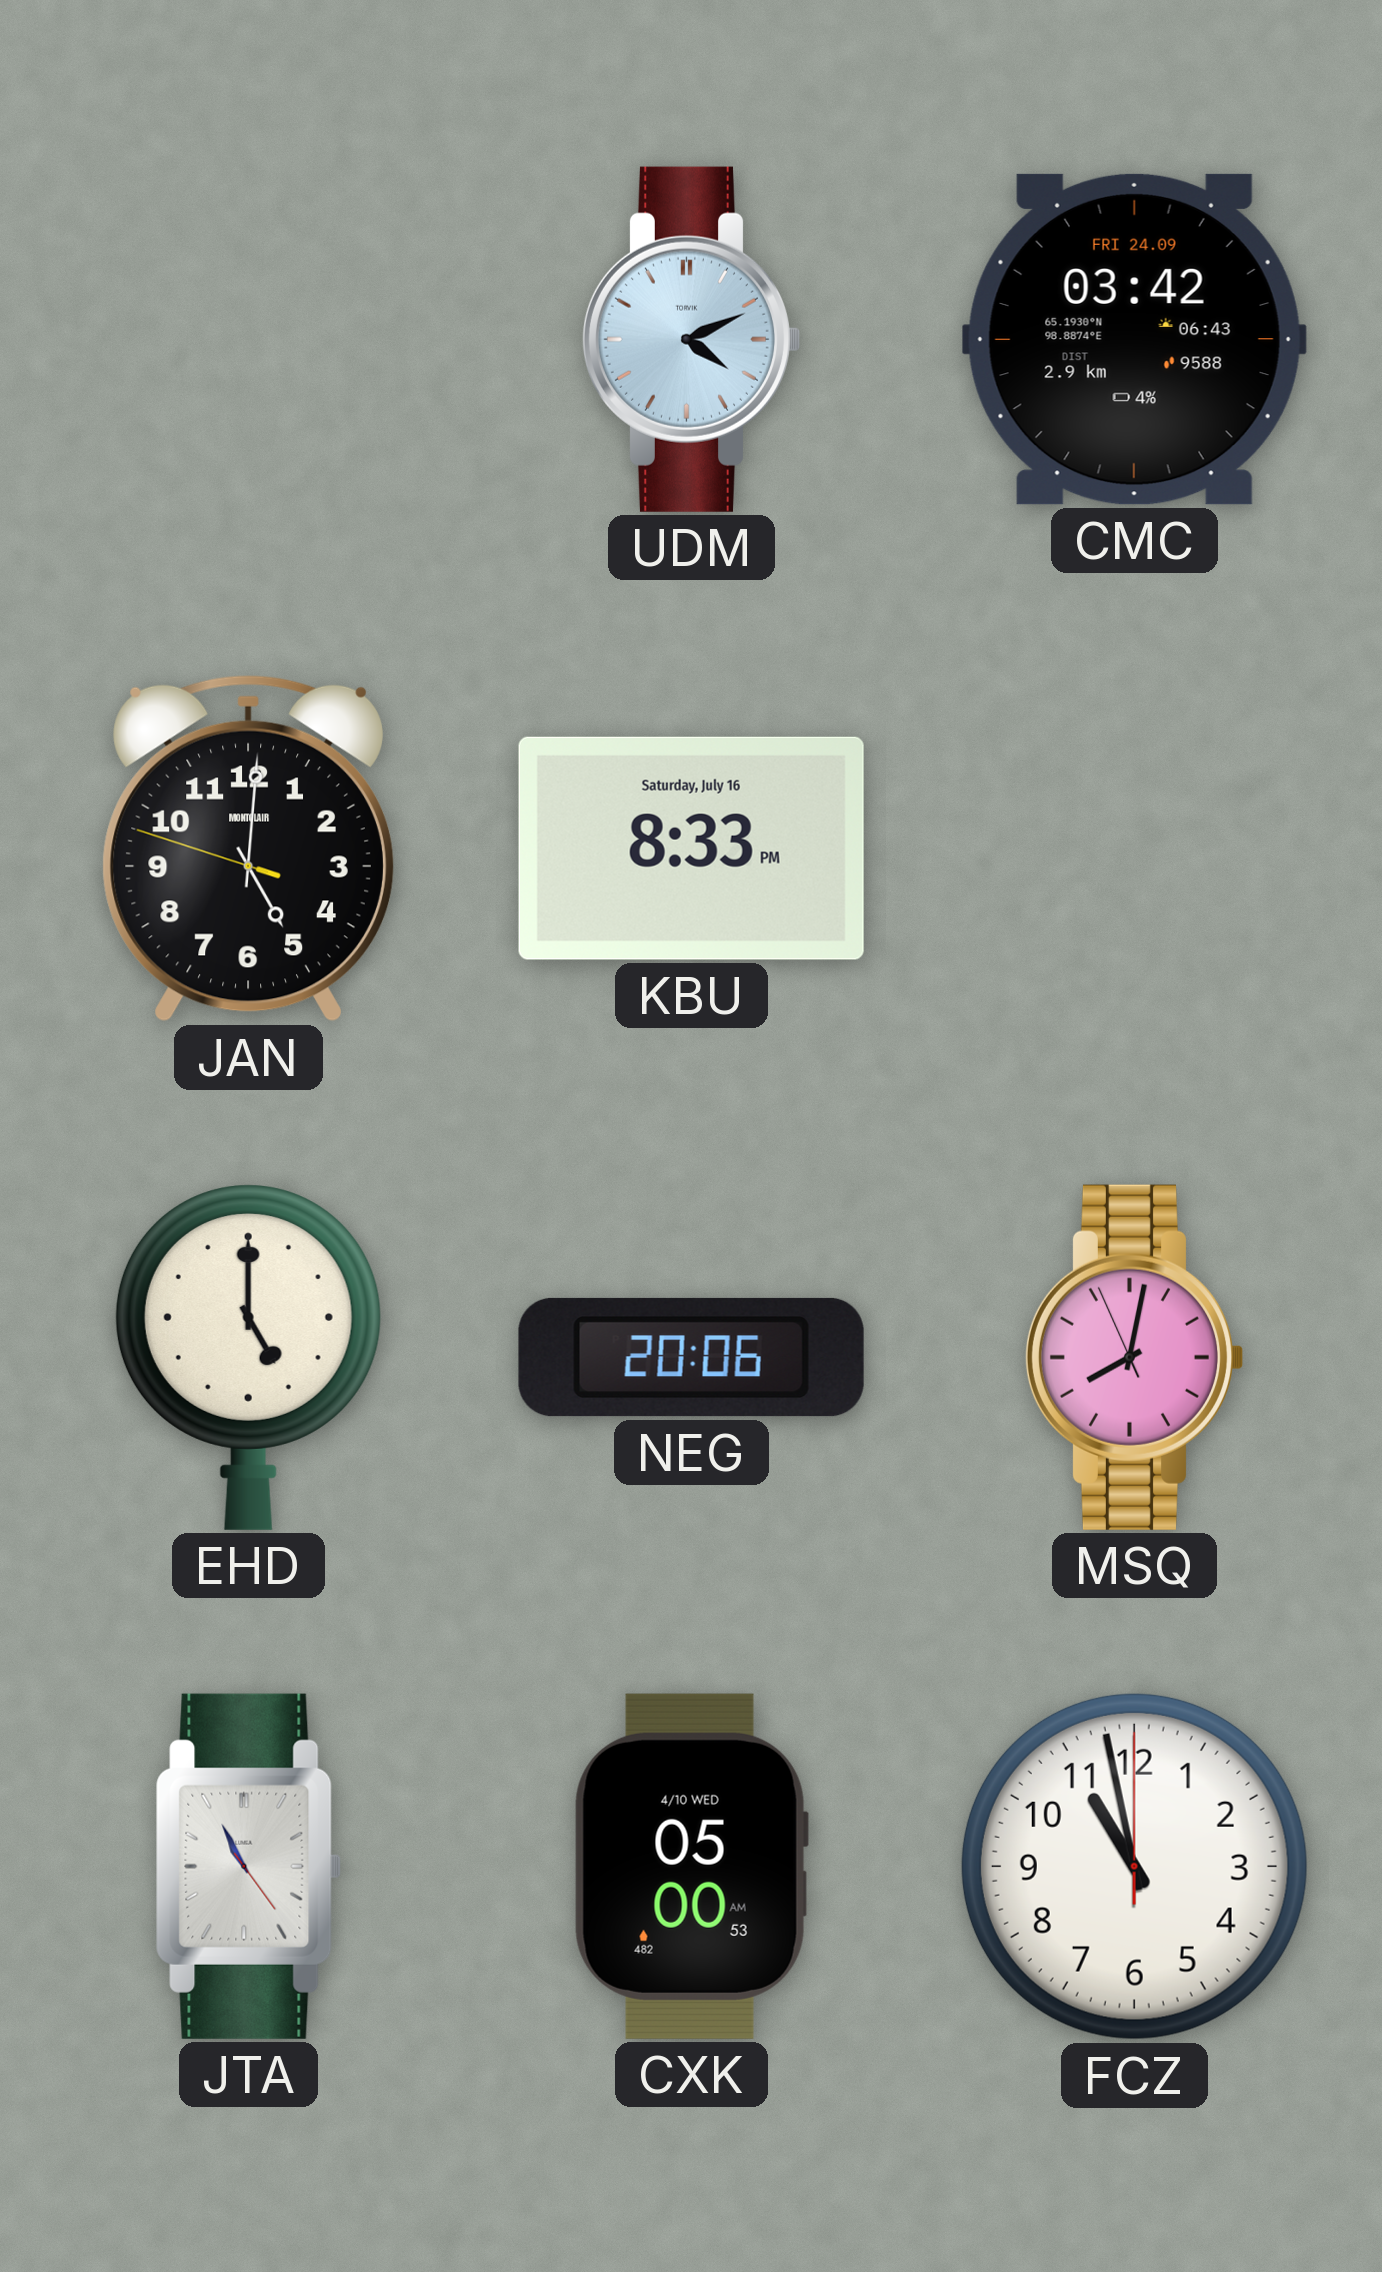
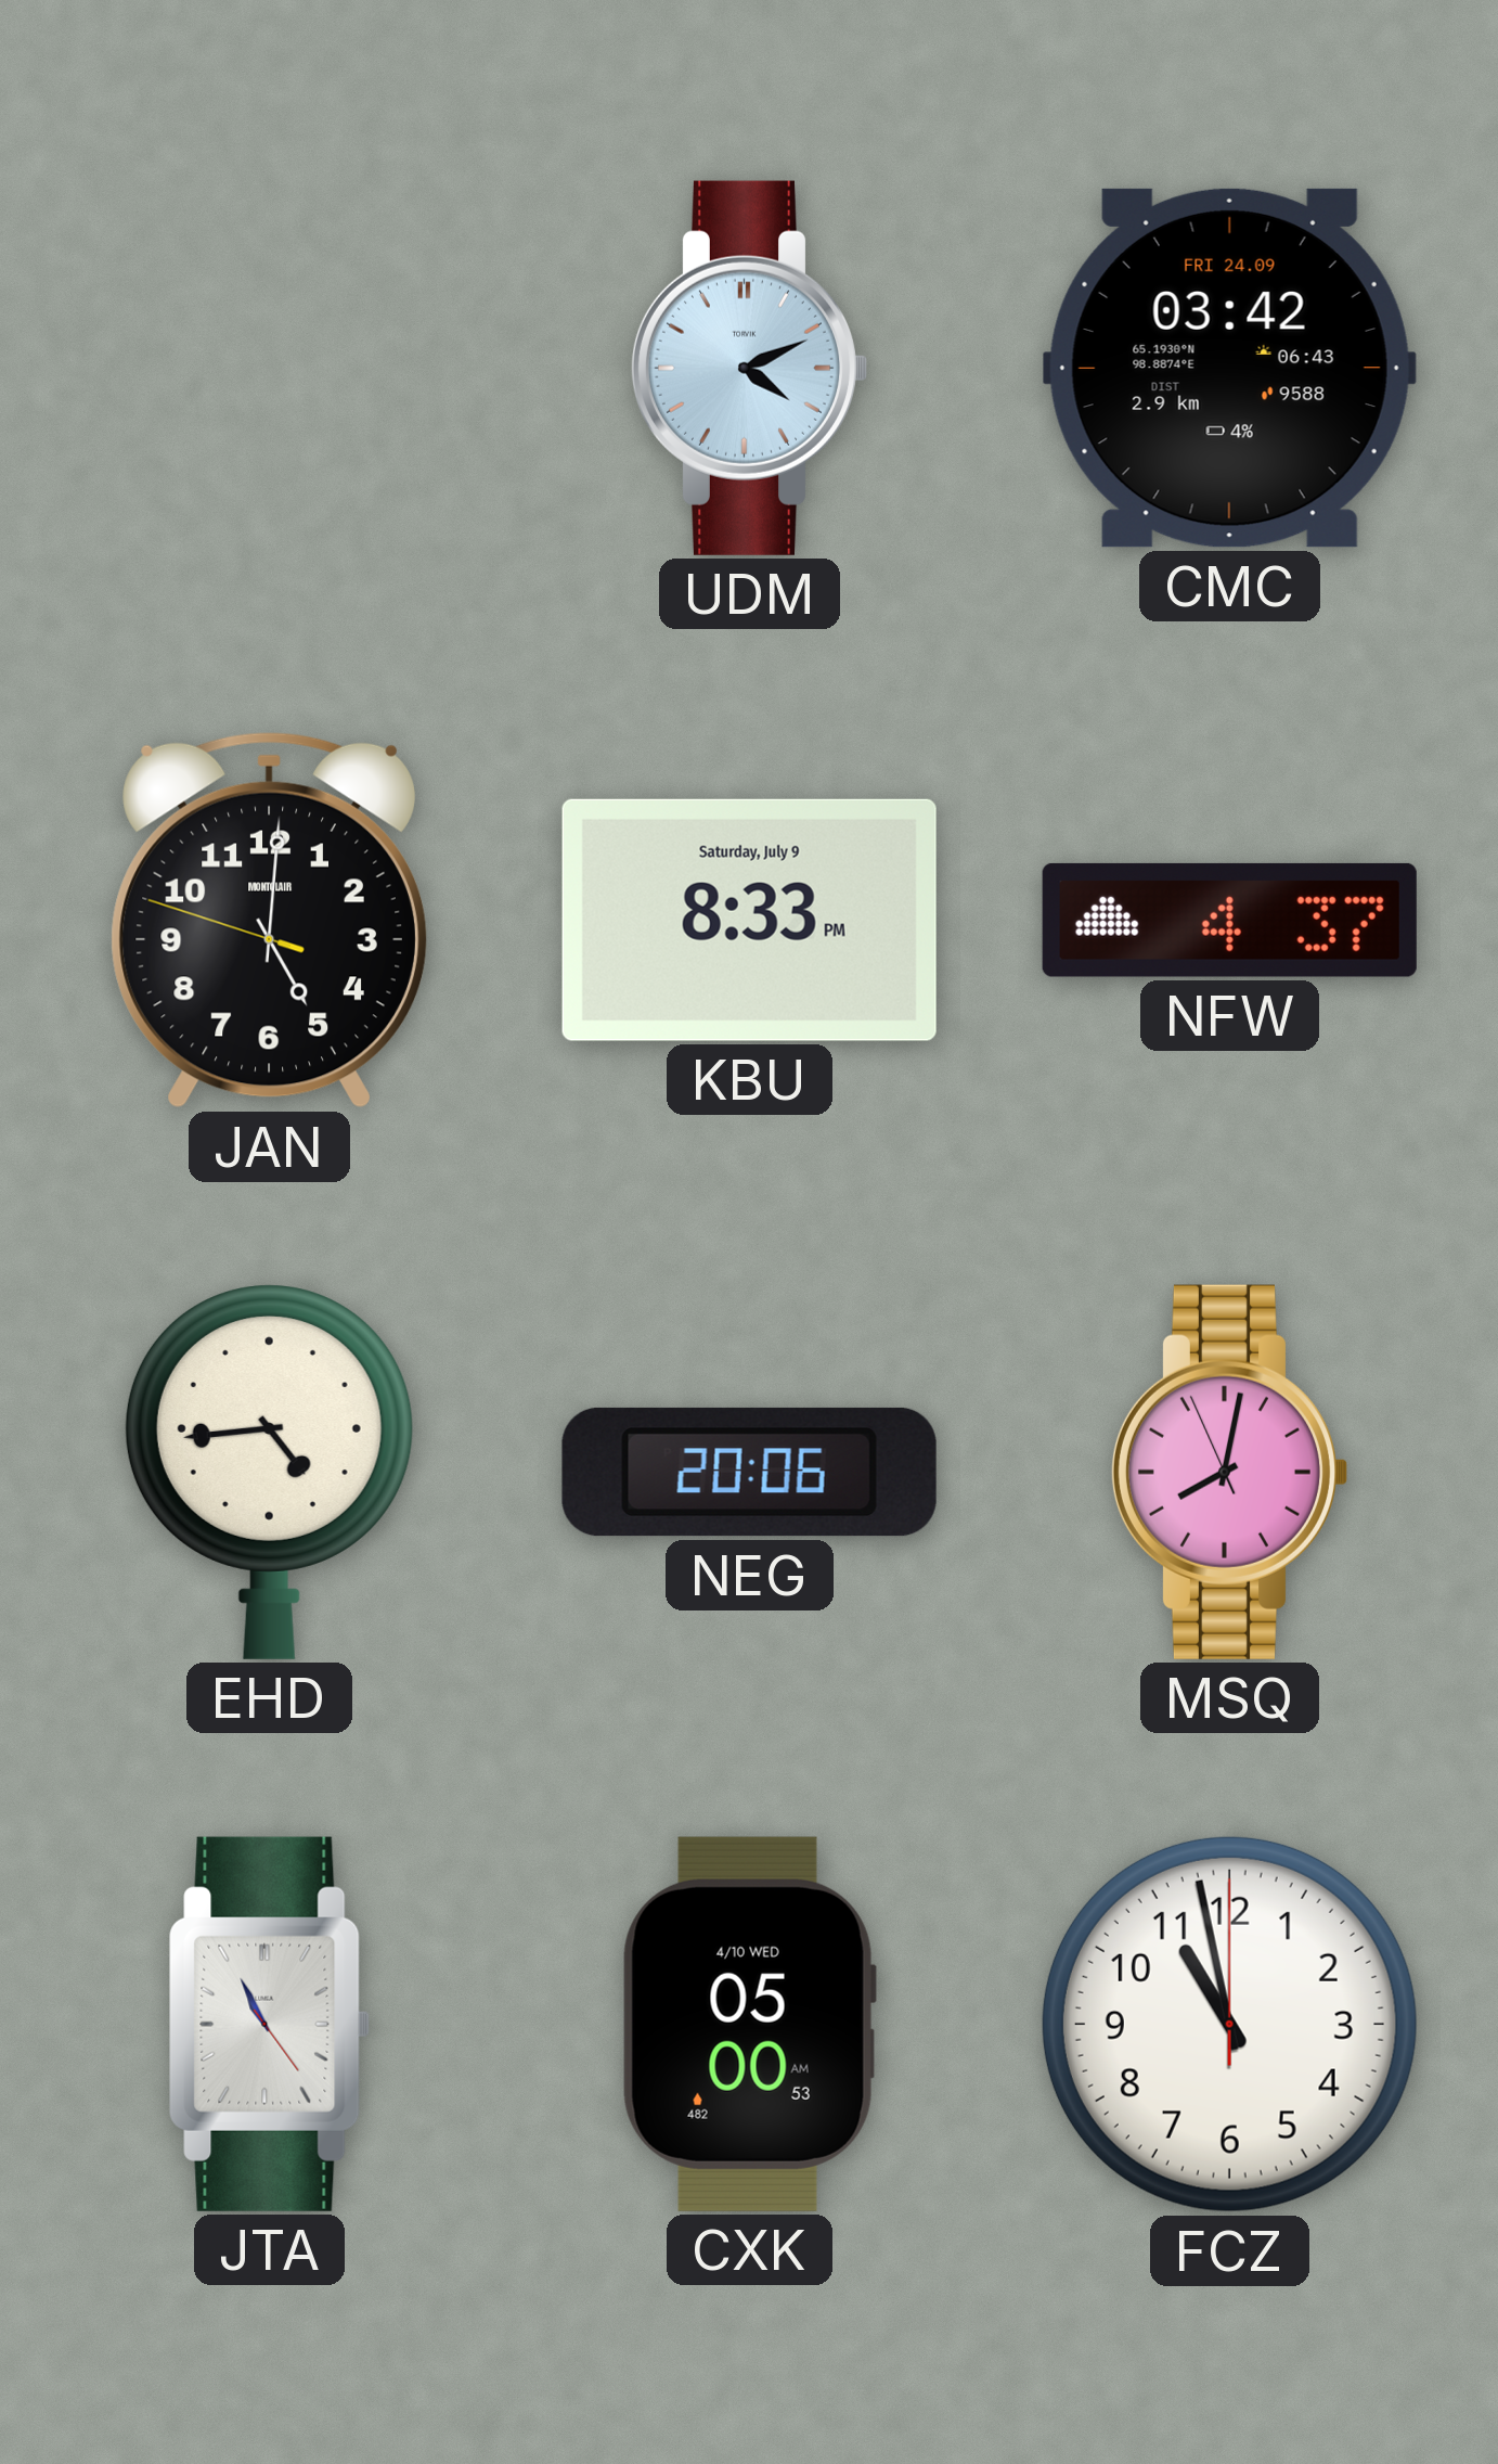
KBU date: Saturday, July 16 -> Saturday, July 9
NFW: none -> 4:37
EHD: 5:00 -> 4:44
